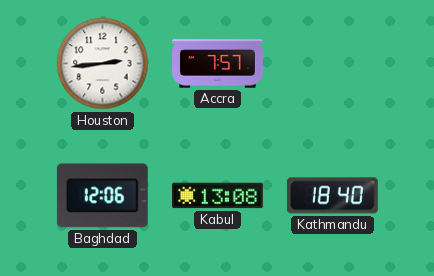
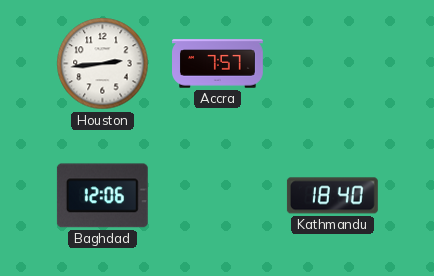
Kabul: 13:08 -> none
